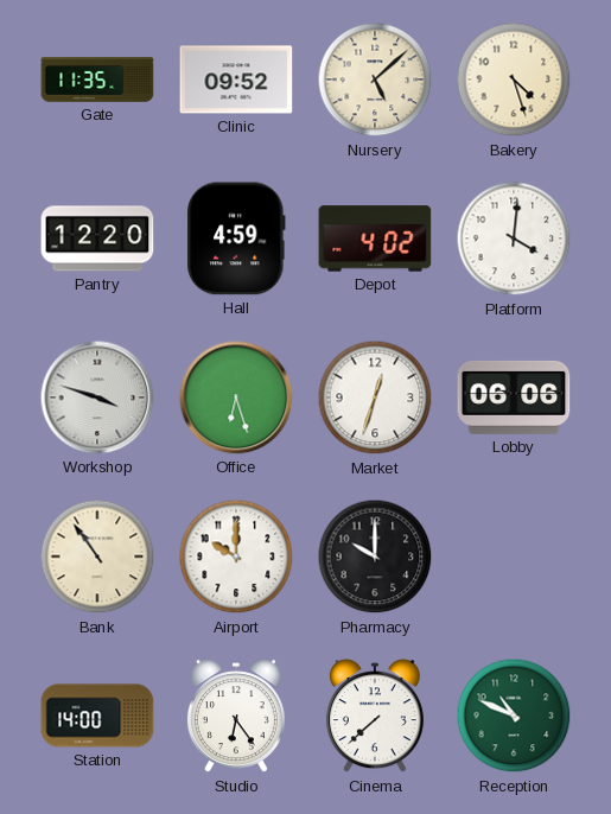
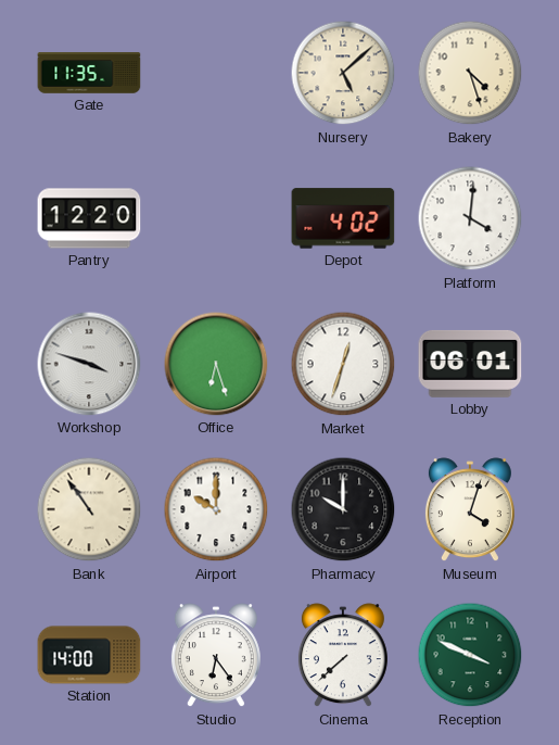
Clinic: 09:52 -> none
Hall: 4:59 -> none
Lobby: 06:06 -> 06:01
Museum: none -> 4:03
Reception: 10:49 -> 3:49
